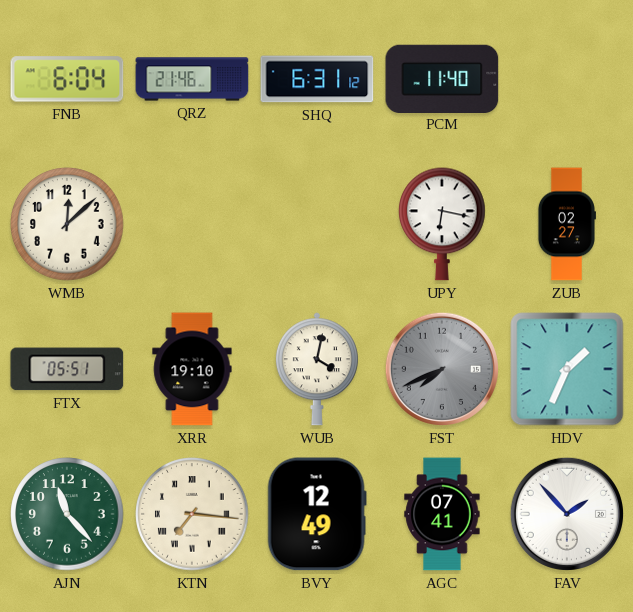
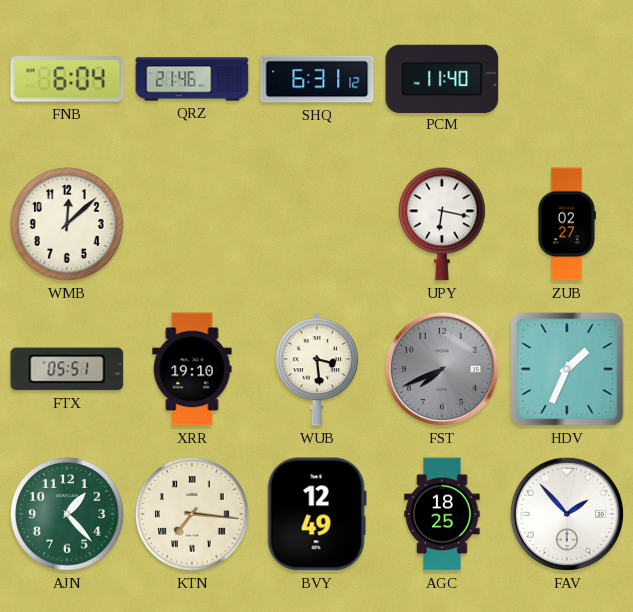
WUB: 4:02 -> 3:29
AJN: 11:23 -> 1:23
AGC: 07:41 -> 18:25
